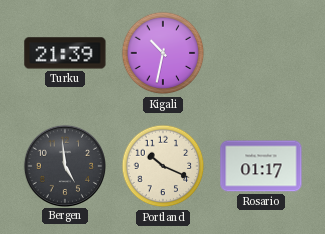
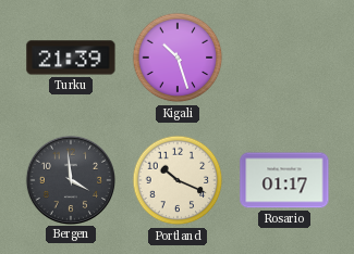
Kigali: 10:32 -> 10:27
Bergen: 4:59 -> 3:59
